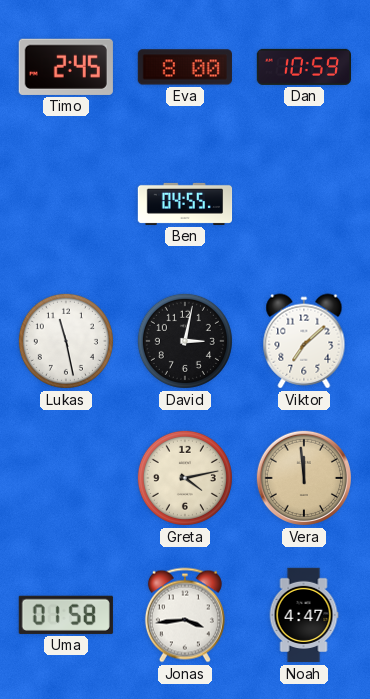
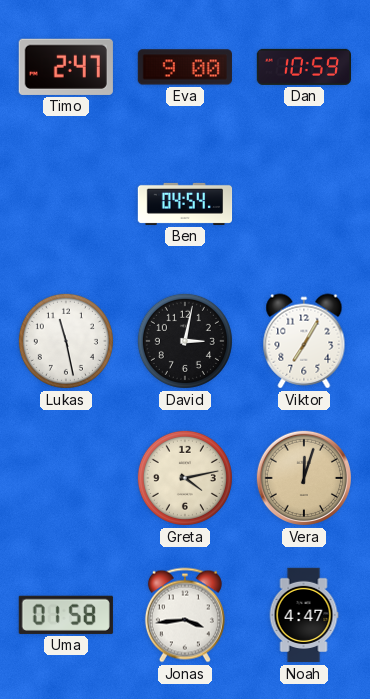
Timo: 2:45 -> 2:47
Eva: 8:00 -> 9:00
Ben: 04:55 -> 04:54
Viktor: 7:08 -> 7:05
Vera: 11:59 -> 12:03
